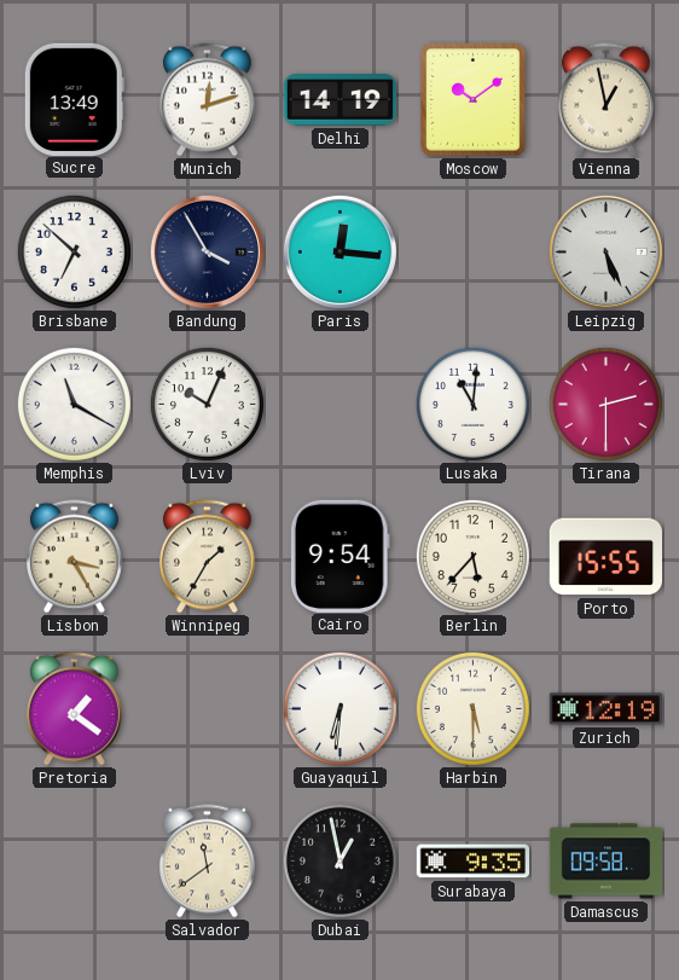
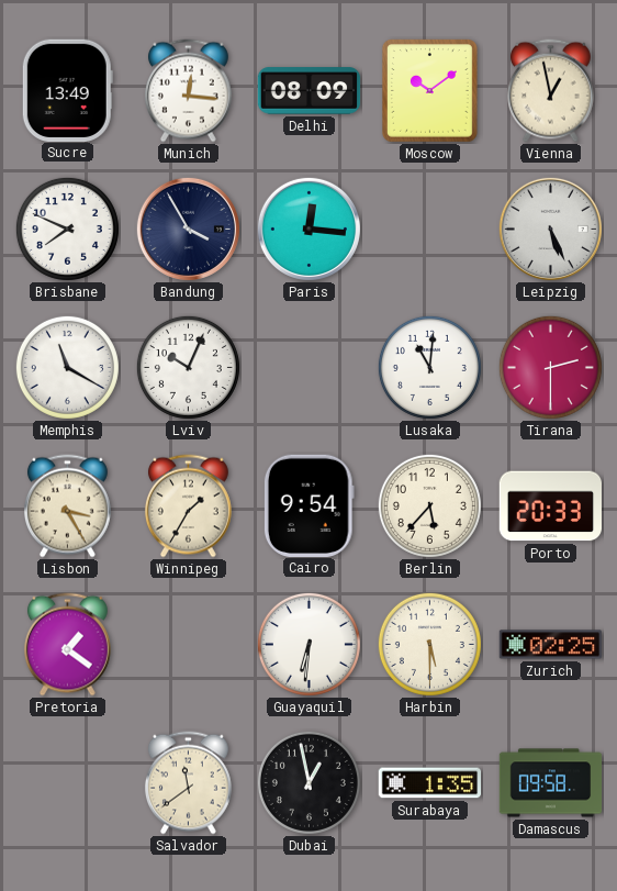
Munich: 12:12 -> 12:16
Delhi: 14:19 -> 08:09
Brisbane: 6:52 -> 7:49
Porto: 15:55 -> 20:33
Zurich: 12:19 -> 02:25
Surabaya: 9:35 -> 1:35
